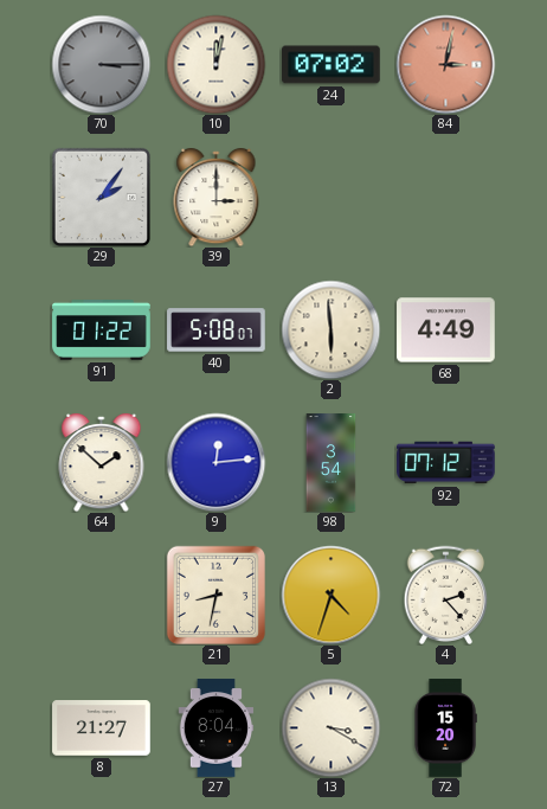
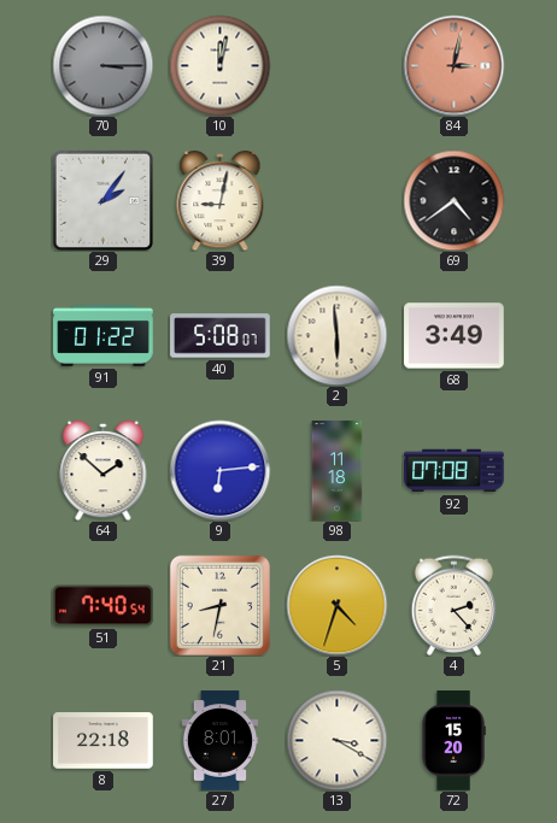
24: 07:02 -> none
39: 3:00 -> 9:02
69: none -> 4:39
68: 4:49 -> 3:49
9: 12:14 -> 6:14
98: 3:54 -> 11:18
92: 07:12 -> 07:08
51: none -> 7:40
8: 21:27 -> 22:18
27: 8:04 -> 8:01
